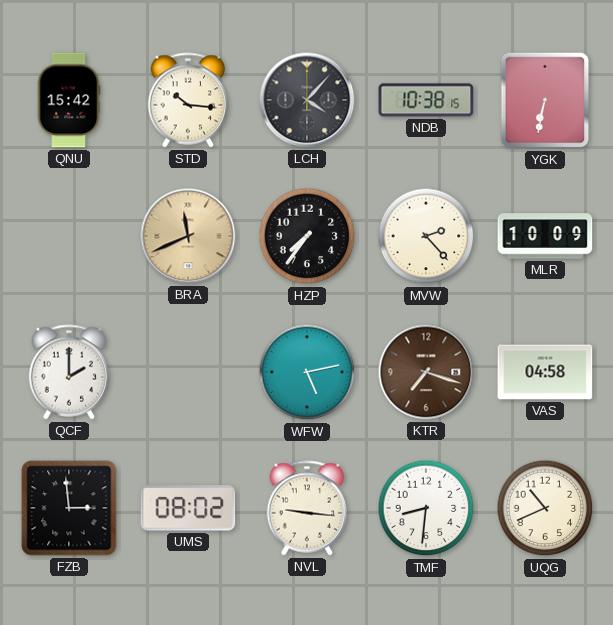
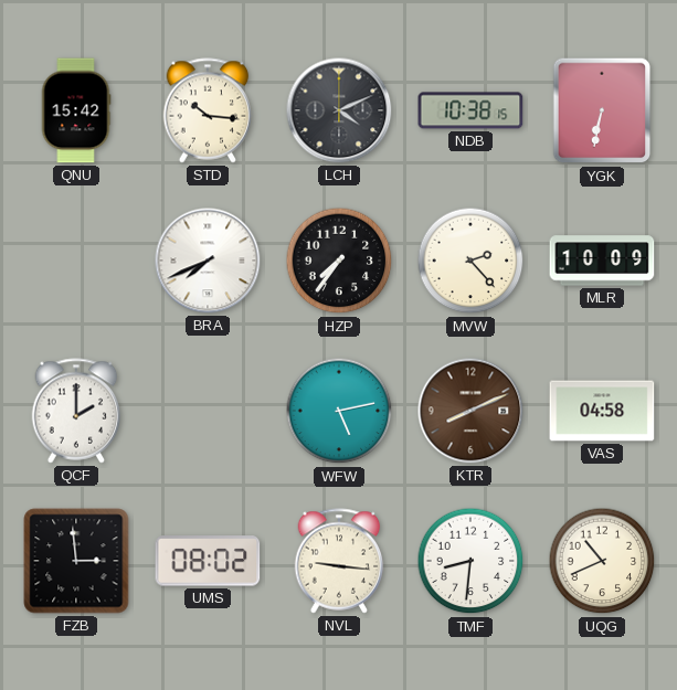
LCH: 4:07 -> 4:11
BRA: 11:41 -> 7:41
BRA dial: champagne -> white
KTR: 7:18 -> 8:11
